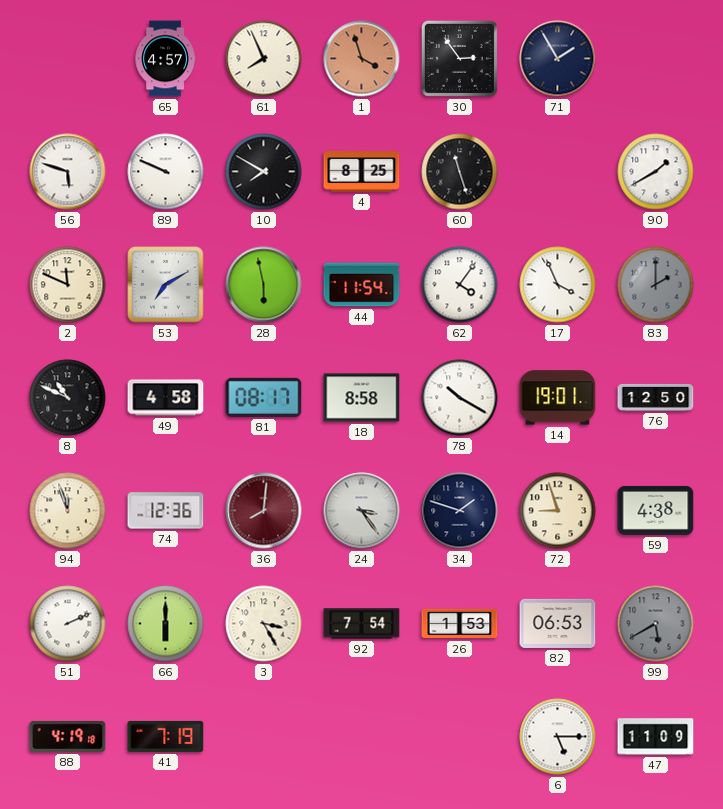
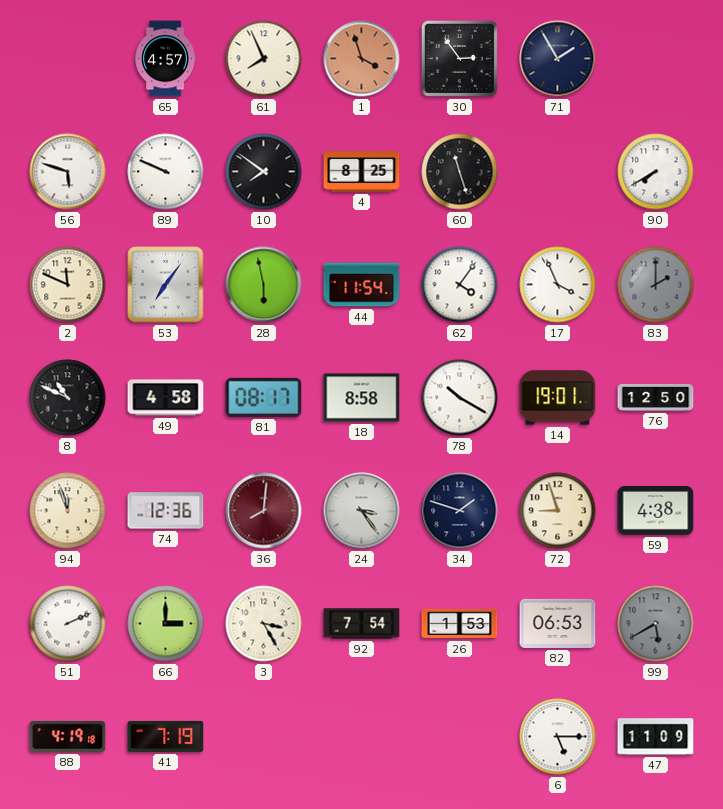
10: 7:50 -> 7:51
90: 1:40 -> 7:40
53: 7:10 -> 7:06
66: 6:00 -> 3:00
